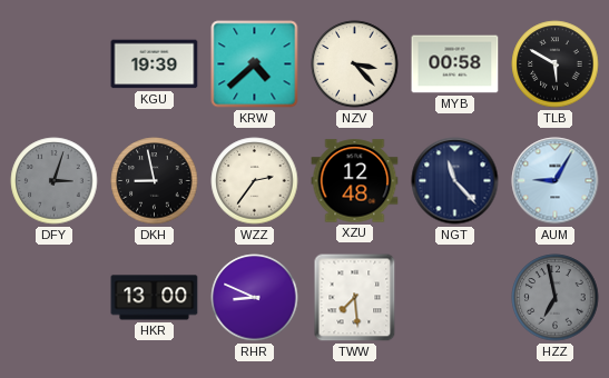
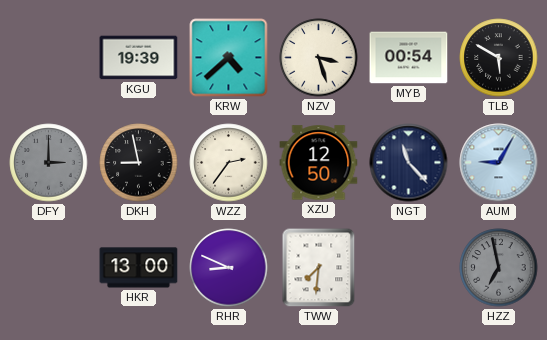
NZV: 3:23 -> 3:27
MYB: 00:58 -> 00:54
DFY: 3:03 -> 3:00
XZU: 12:48 -> 12:50
TWW: 7:29 -> 7:31
